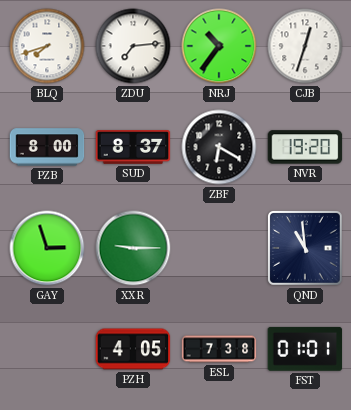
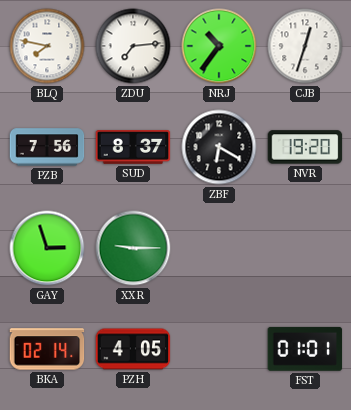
BLQ: 7:42 -> 7:47
PZB: 8:00 -> 7:56
QND: 10:59 -> none
BKA: none -> 02:14
ESL: 7:38 -> none
